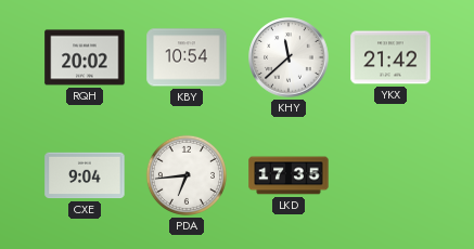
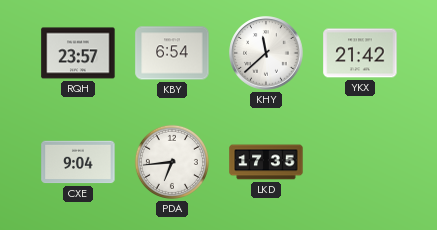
RQH: 20:02 -> 23:57
KBY: 10:54 -> 6:54
